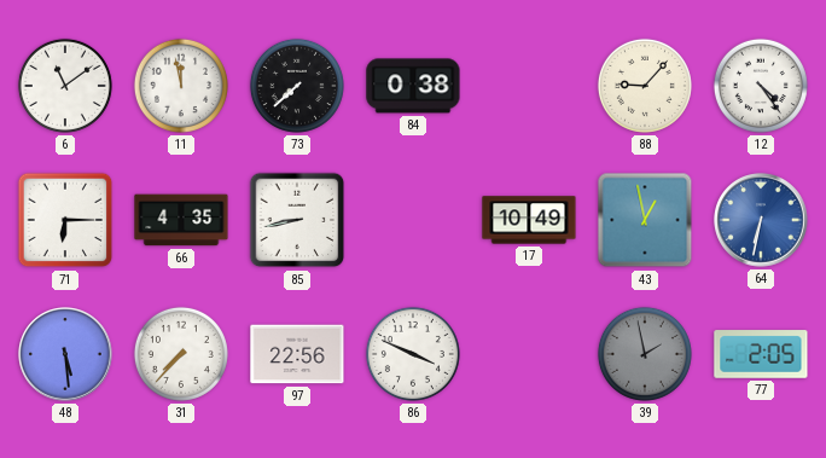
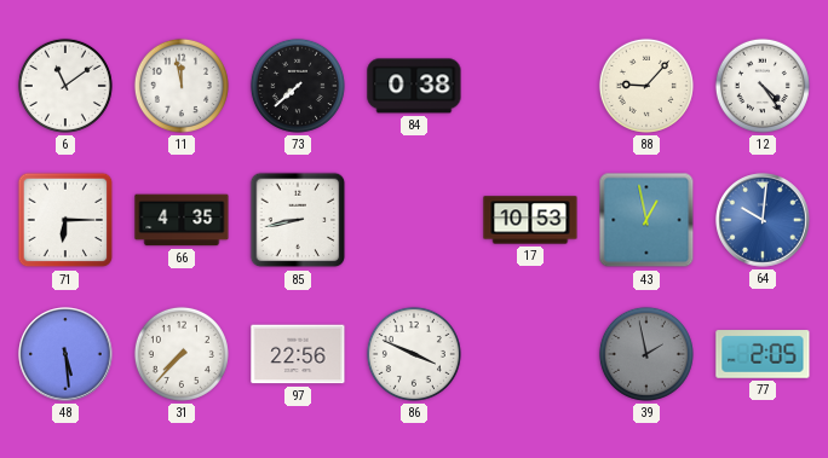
17: 10:49 -> 10:53
64: 6:32 -> 10:01
